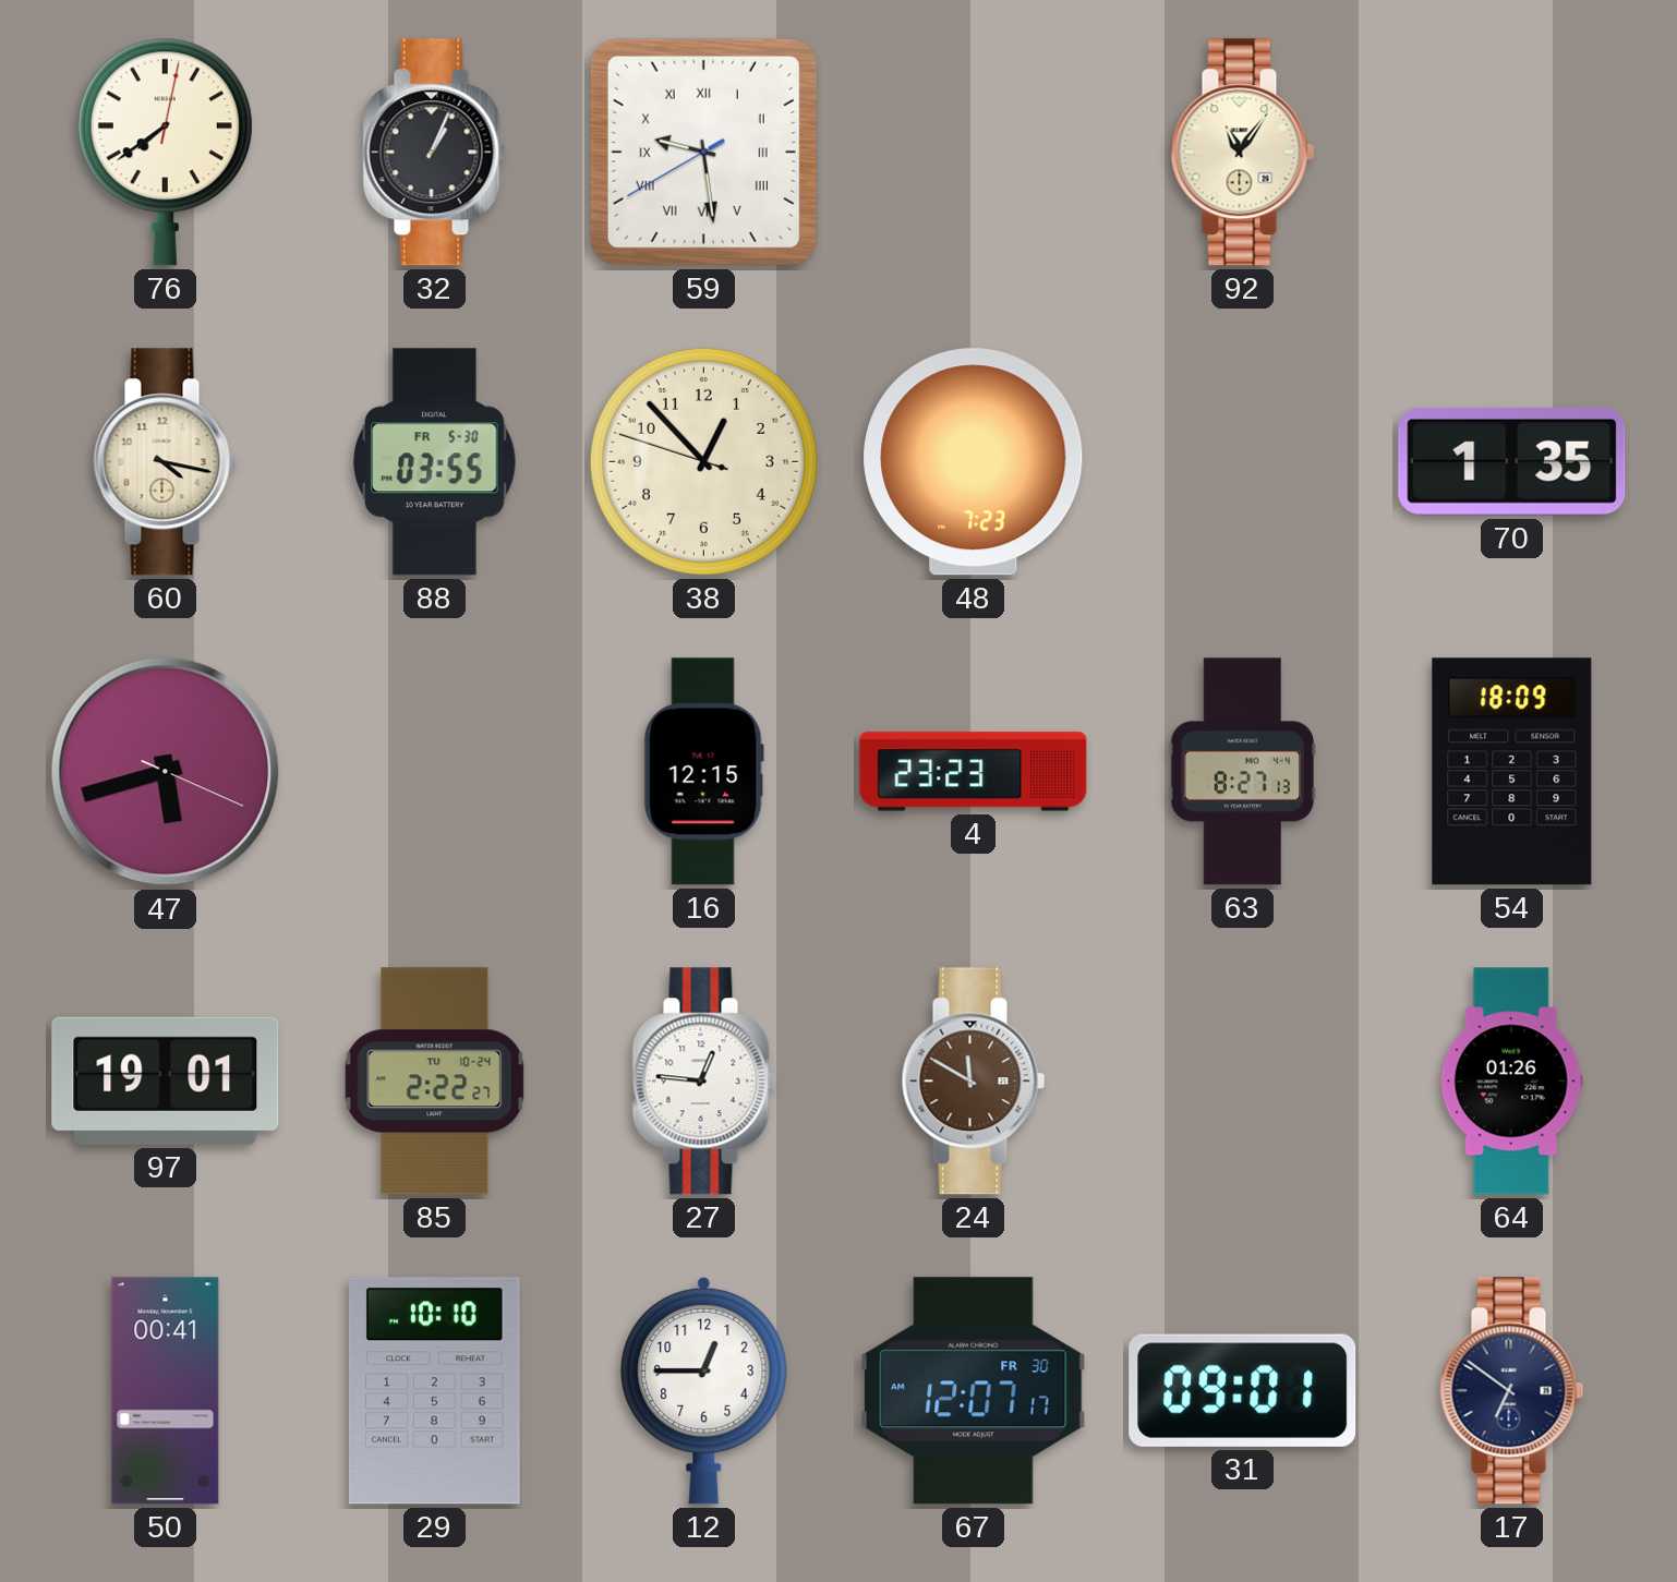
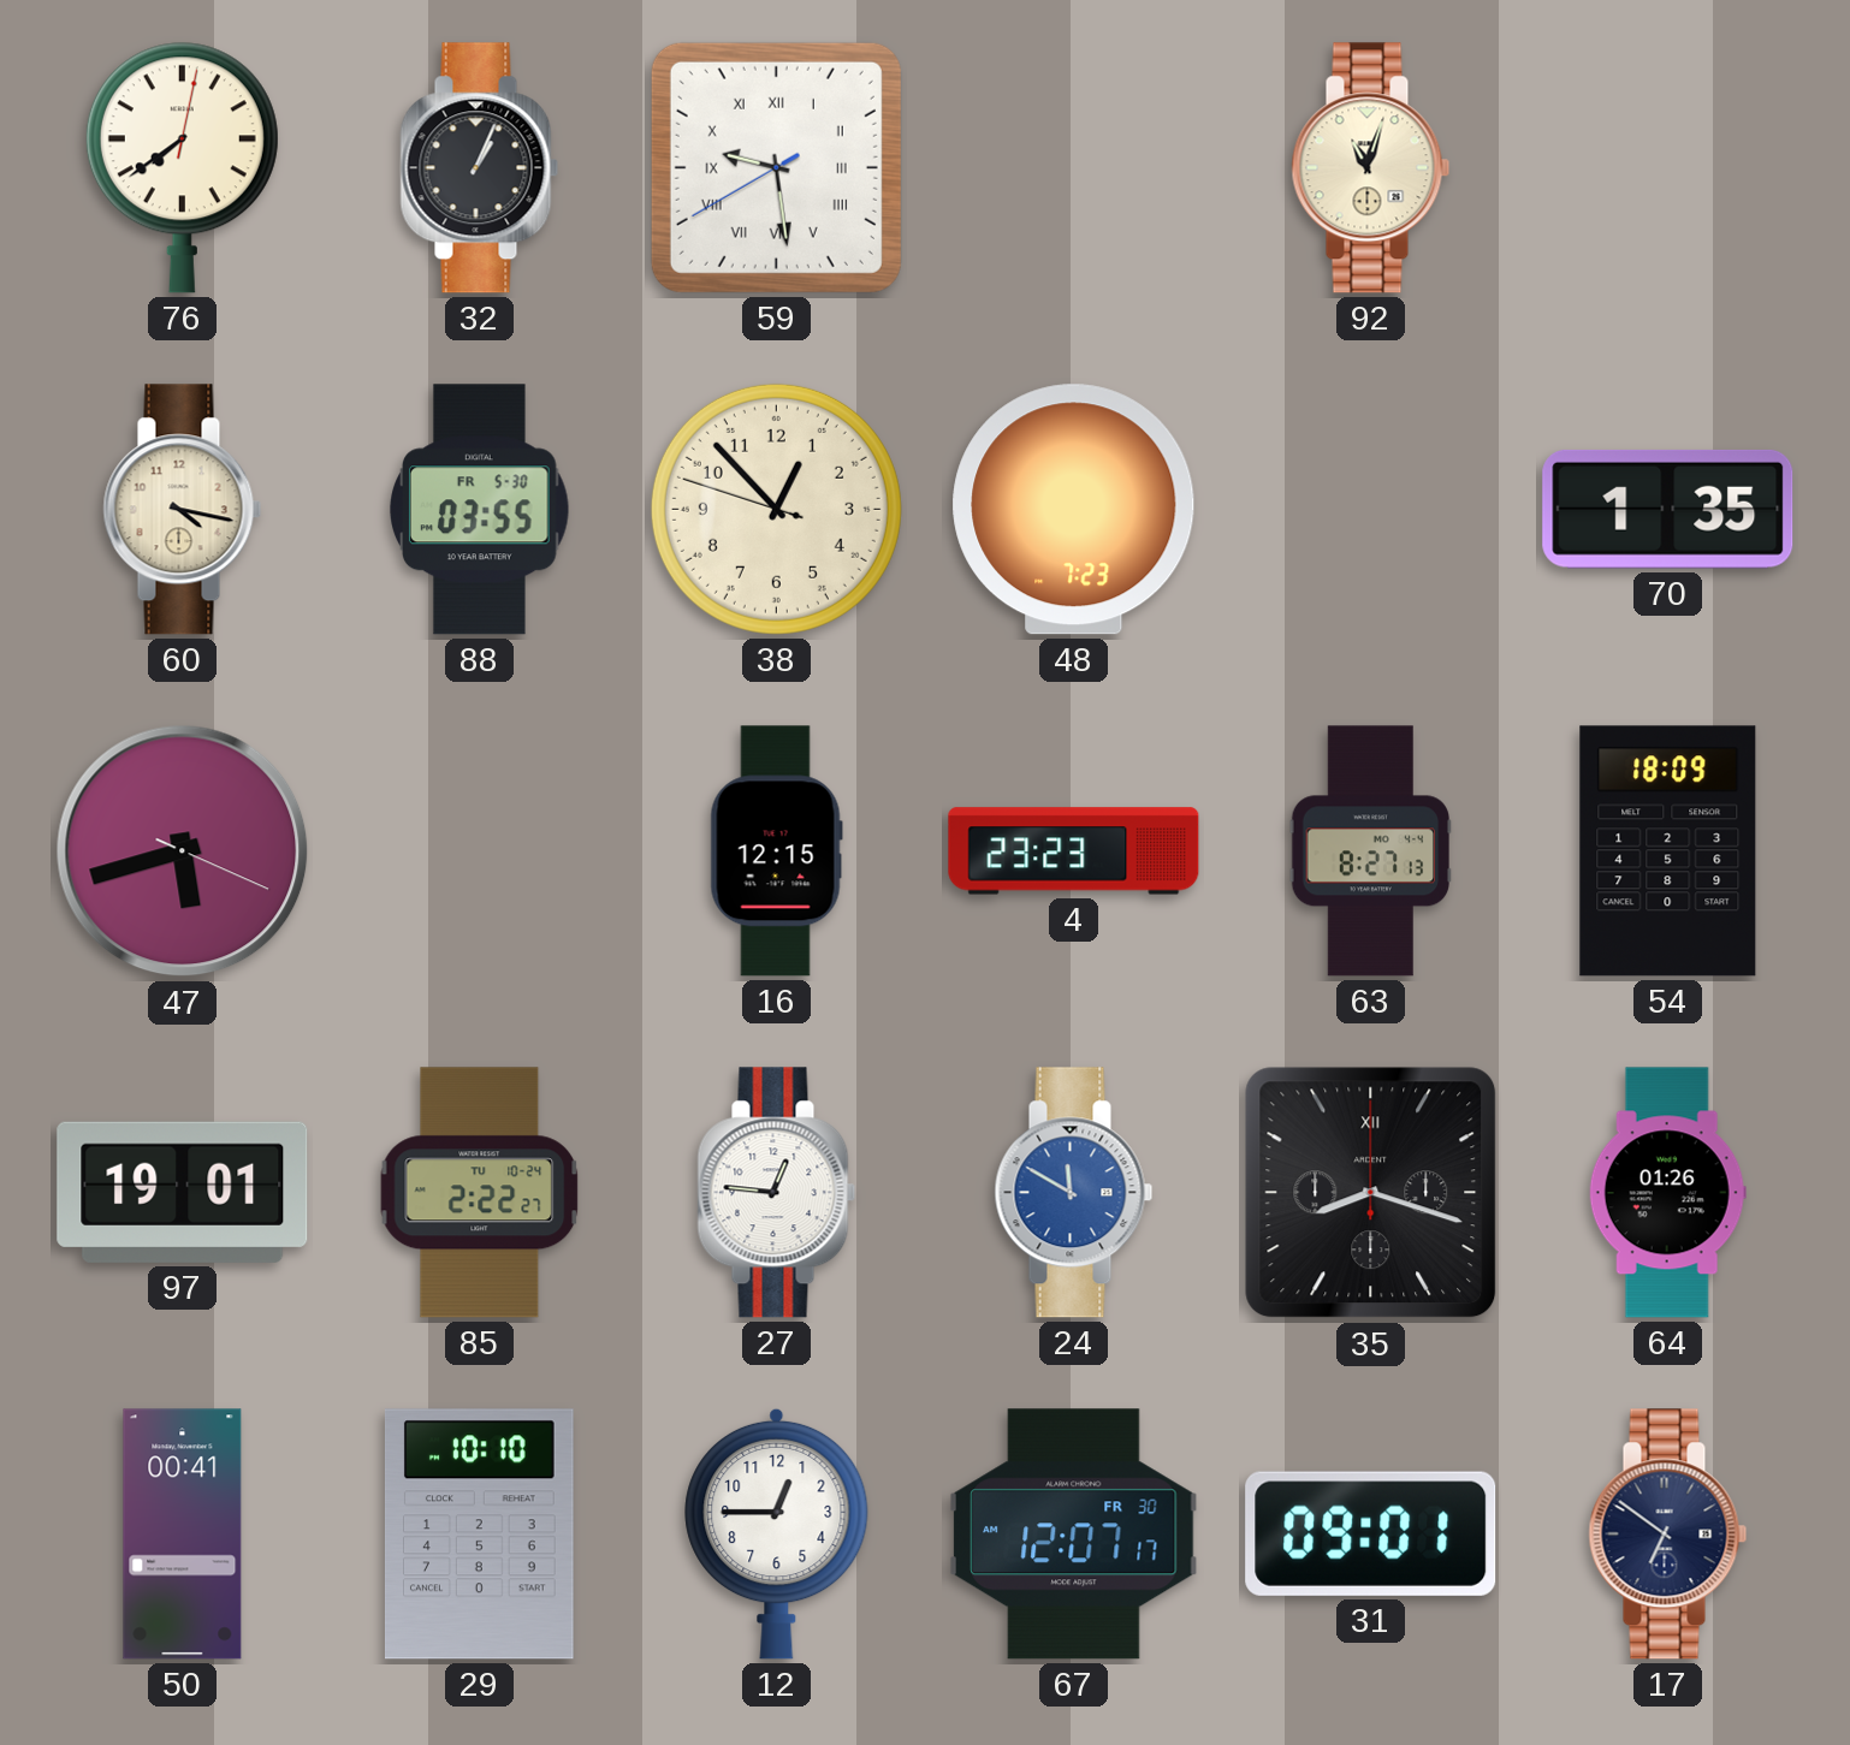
92: 11:06 -> 11:03
24 dial: brown -> blue
35: none -> 8:18
